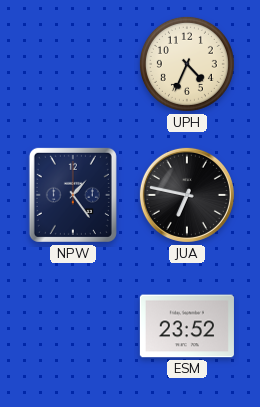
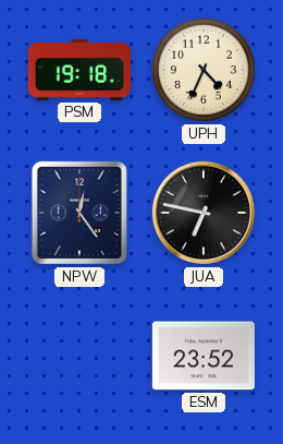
PSM: none -> 19:18
NPW: 1:24 -> 12:24
